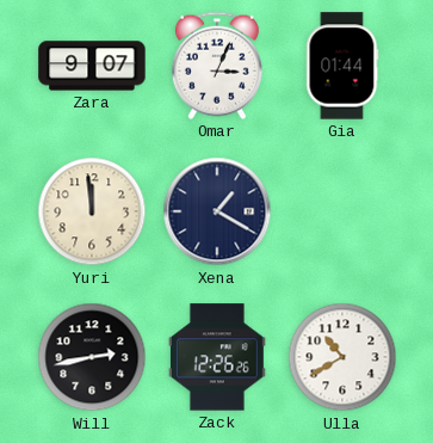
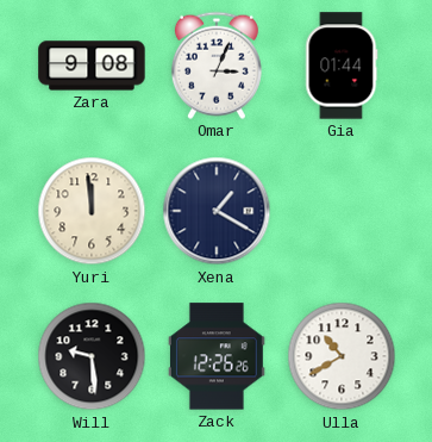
Zara: 9:07 -> 9:08
Will: 2:43 -> 9:29
